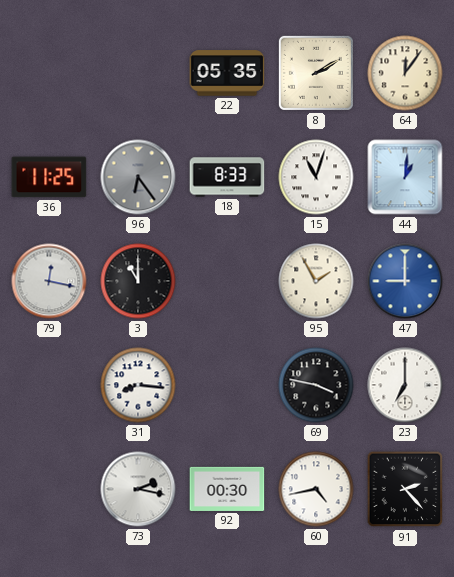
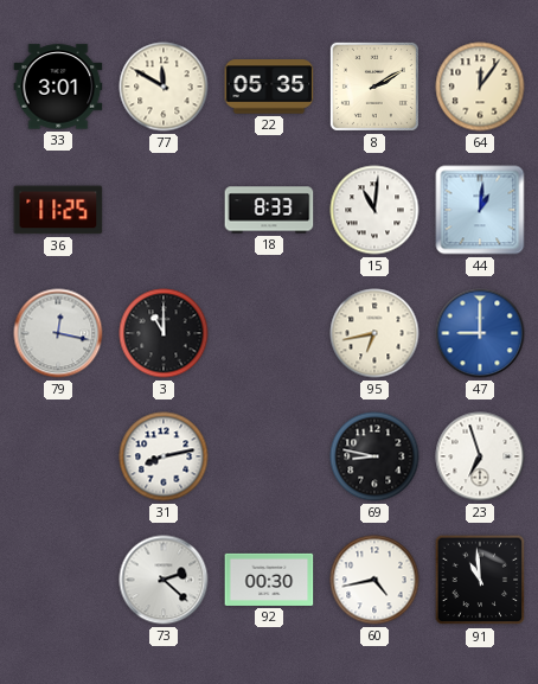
33: none -> 3:01
77: none -> 11:50
96: 6:24 -> none
15: 11:03 -> 11:01
95: 1:55 -> 6:43
31: 8:16 -> 8:13
69: 3:47 -> 8:47
23: 7:00 -> 6:57
73: 2:17 -> 2:22
91: 2:23 -> 10:59
